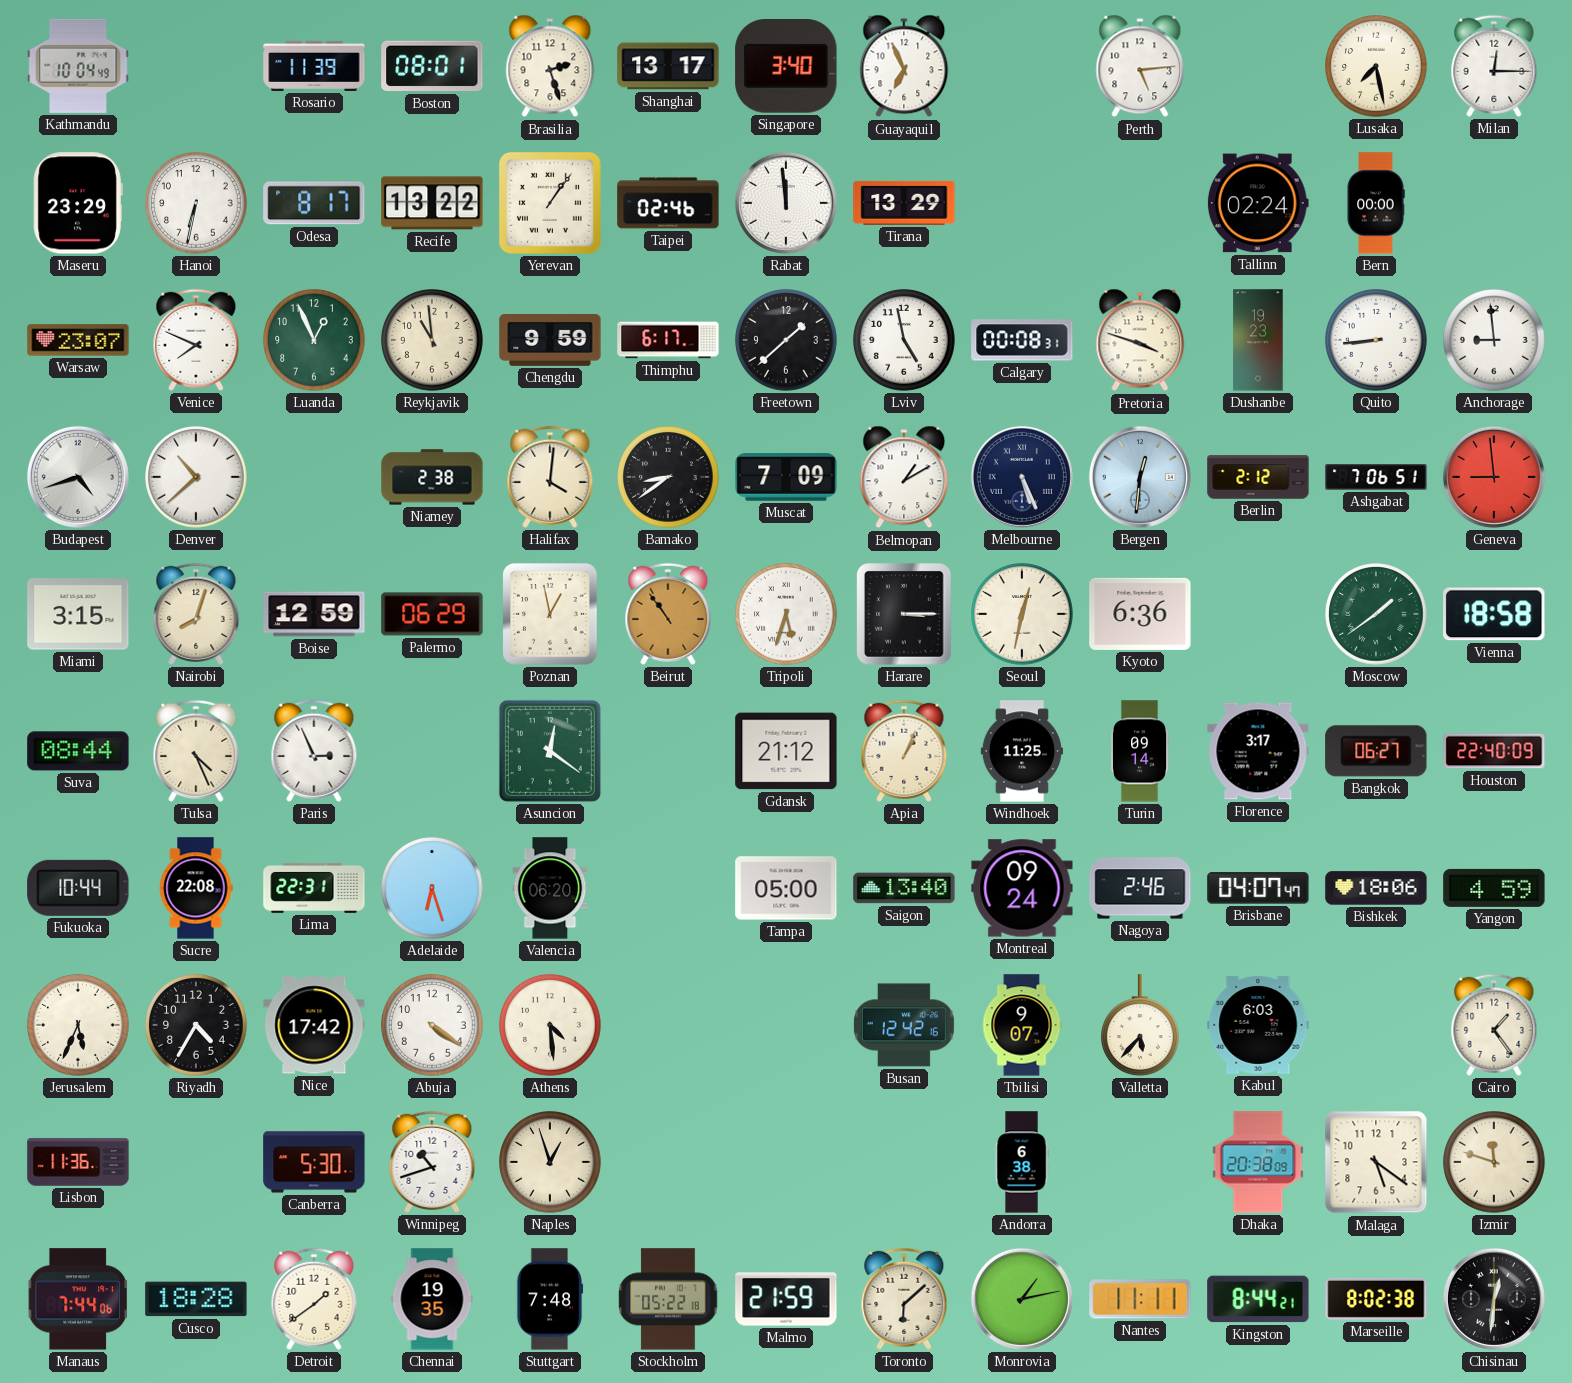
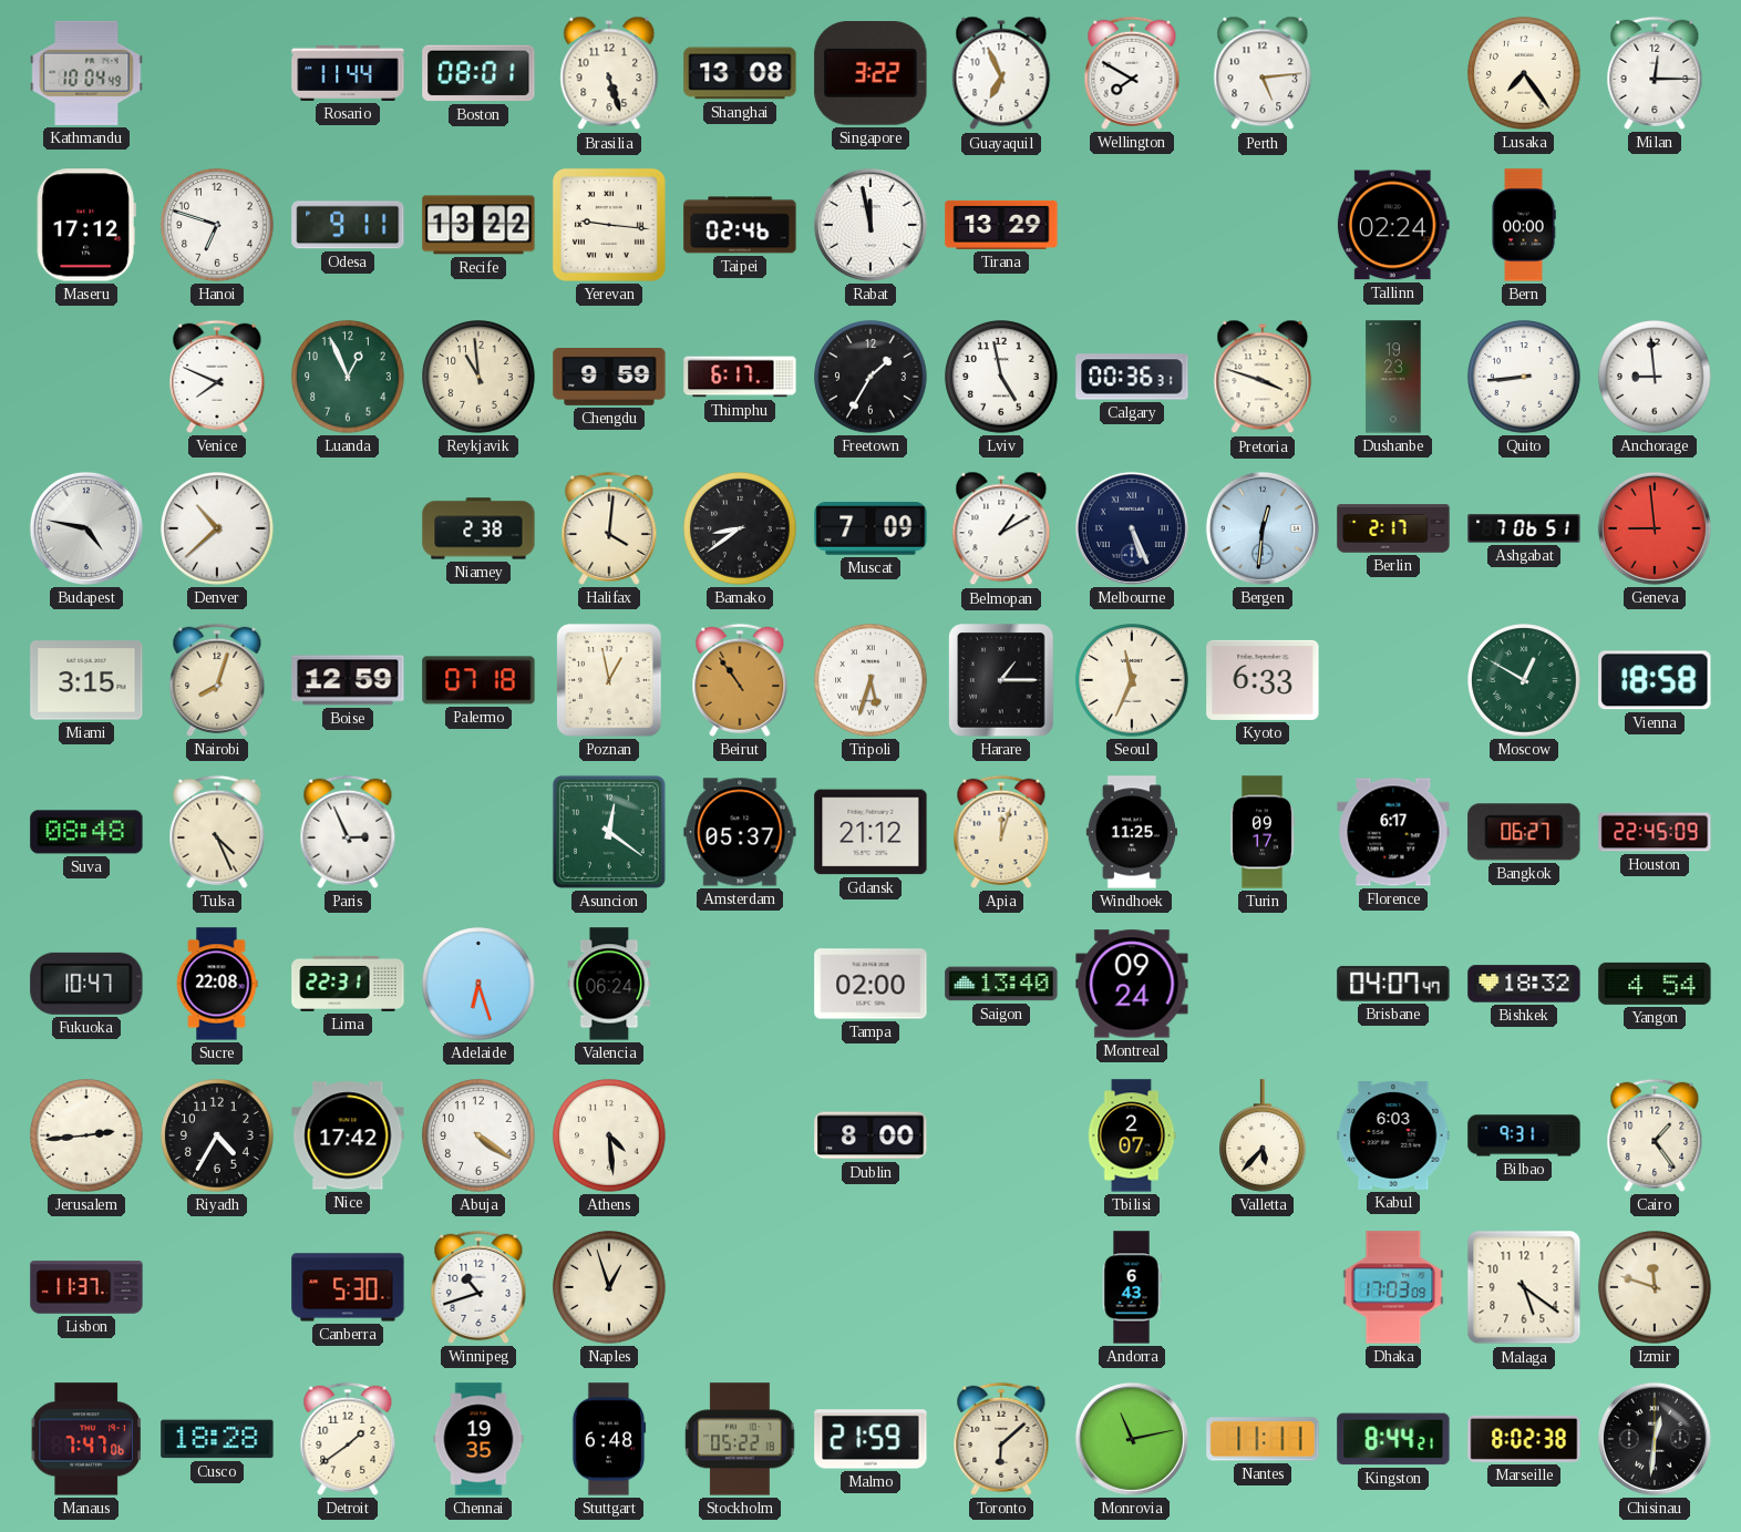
Rosario: 11:39 -> 11:44
Brasilia: 2:27 -> 5:27
Shanghai: 13:17 -> 13:08
Singapore: 3:40 -> 3:22
Wellington: none -> 7:50
Lusaka: 7:28 -> 7:24
Maseru: 23:29 -> 17:12
Hanoi: 6:32 -> 6:48
Odesa: 8:17 -> 9:11
Yerevan: 1:06 -> 9:16
Rabat: 11:59 -> 11:58
Warsaw: 23:07 -> none
Freetown: 1:38 -> 1:35
Calgary: 00:08 -> 00:36
Budapest: 4:42 -> 4:47
Berlin: 2:12 -> 2:17
Palermo: 06:29 -> 07:18
Harare: 3:15 -> 1:15
Seoul: 12:32 -> 11:34
Kyoto: 6:36 -> 6:33
Moscow: 1:39 -> 12:50
Suva: 08:44 -> 08:48
Amsterdam: none -> 05:37
Apia: 1:04 -> 12:03
Turin: 09:14 -> 09:17
Florence: 3:17 -> 6:17
Houston: 22:40 -> 22:45
Fukuoka: 10:44 -> 10:47
Valencia: 06:20 -> 06:24
Tampa: 05:00 -> 02:00
Nagoya: 2:46 -> none
Bishkek: 18:06 -> 18:32
Yangon: 4:59 -> 4:54
Jerusalem: 5:34 -> 2:44
Dublin: none -> 8:00
Busan: 12:42 -> none
Tbilisi: 9:07 -> 2:07
Bilbao: none -> 9:31
Lisbon: 11:36 -> 11:37
Andorra: 6:38 -> 6:43
Dhaka: 20:38 -> 17:03
Manaus: 7:44 -> 7:47
Stuttgart: 7:48 -> 6:48
Monrovia: 1:13 -> 11:13
